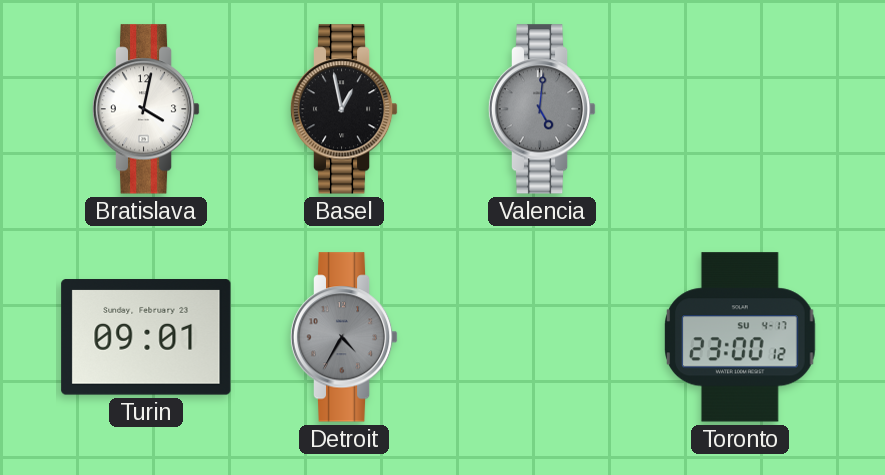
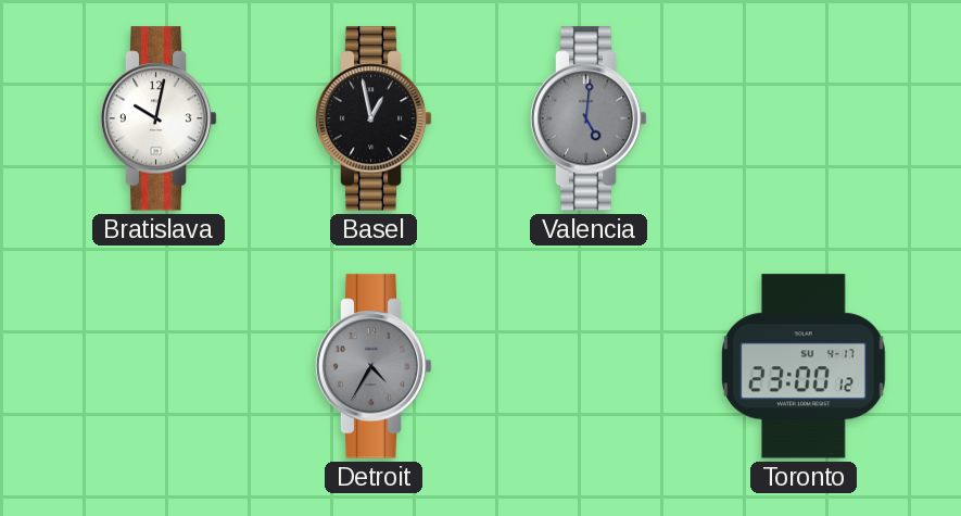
Bratislava: 4:02 -> 10:02
Turin: 09:01 -> none
